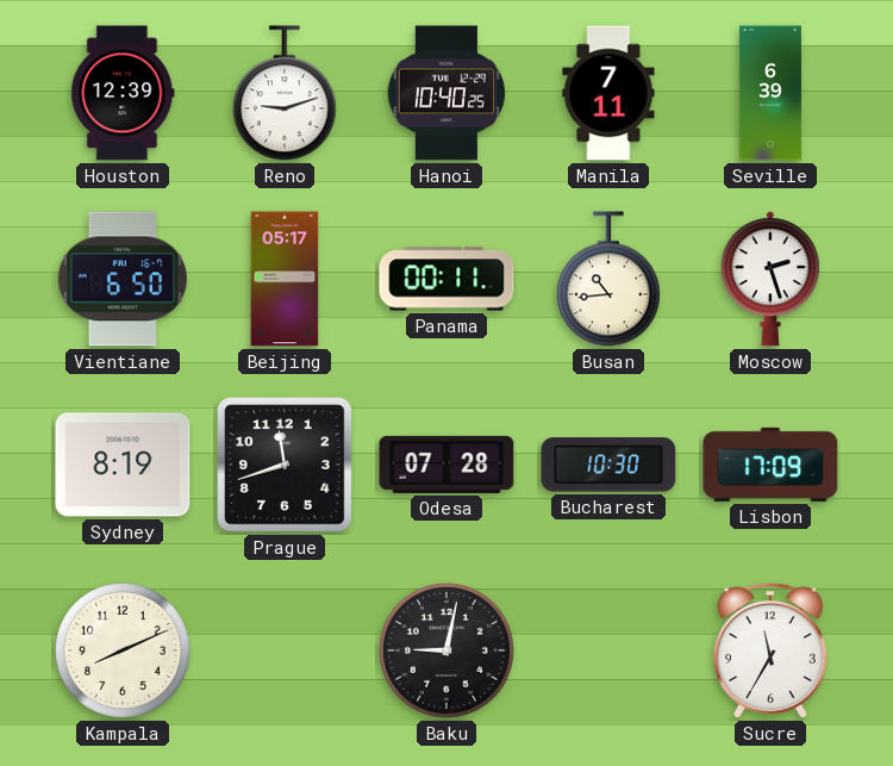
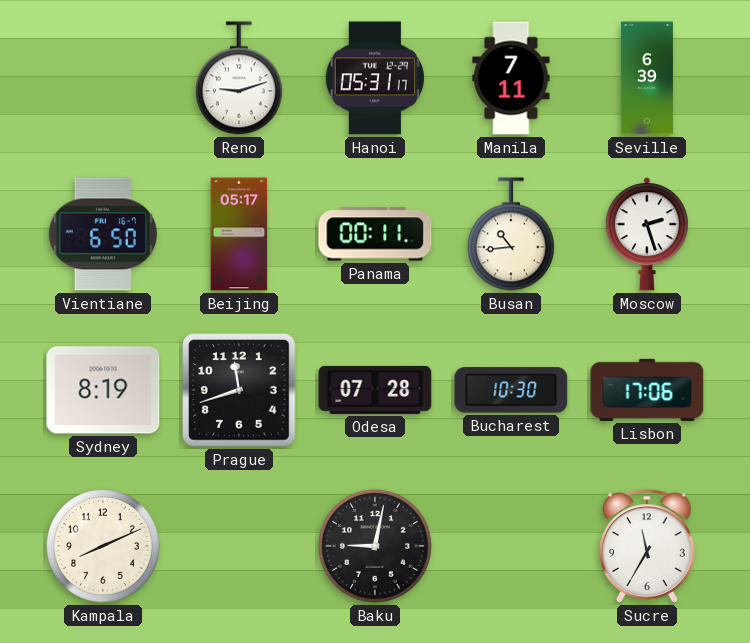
Houston: 12:39 -> none
Hanoi: 10:40 -> 05:31
Lisbon: 17:09 -> 17:06
